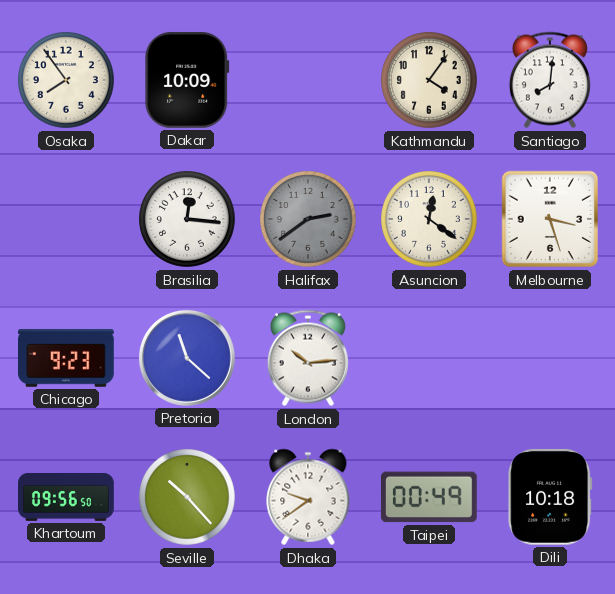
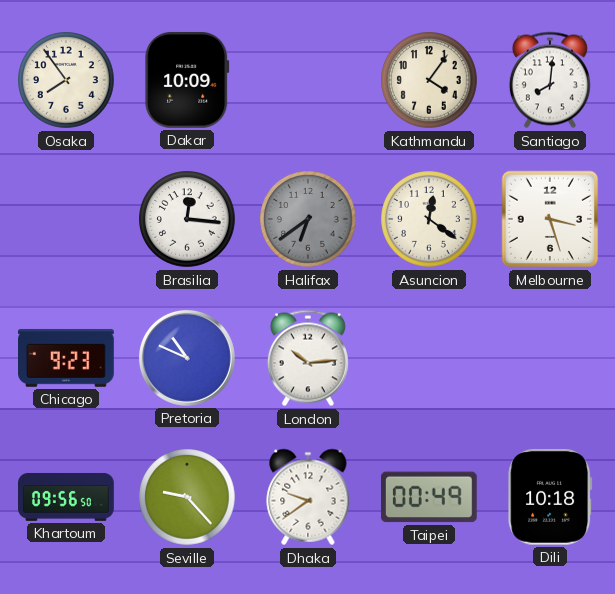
Halifax: 2:39 -> 6:39
Pretoria: 11:22 -> 10:49
Seville: 10:23 -> 9:23
